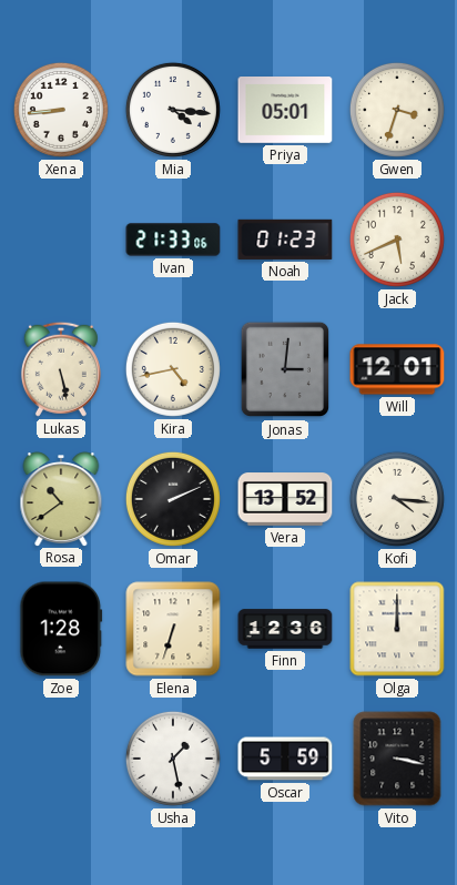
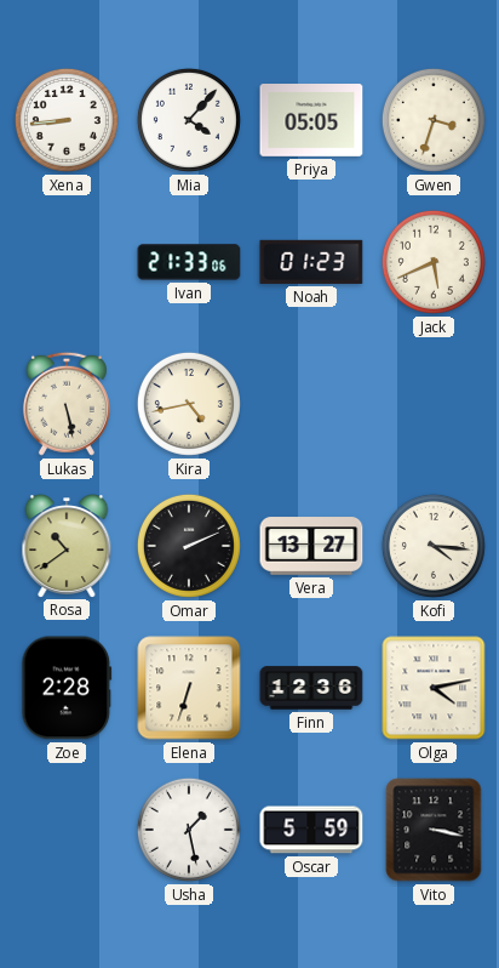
Mia: 4:16 -> 4:07
Priya: 05:01 -> 05:05
Jonas: 3:01 -> none
Will: 12:01 -> none
Vera: 13:52 -> 13:27
Zoe: 1:28 -> 2:28
Olga: 12:00 -> 4:13
